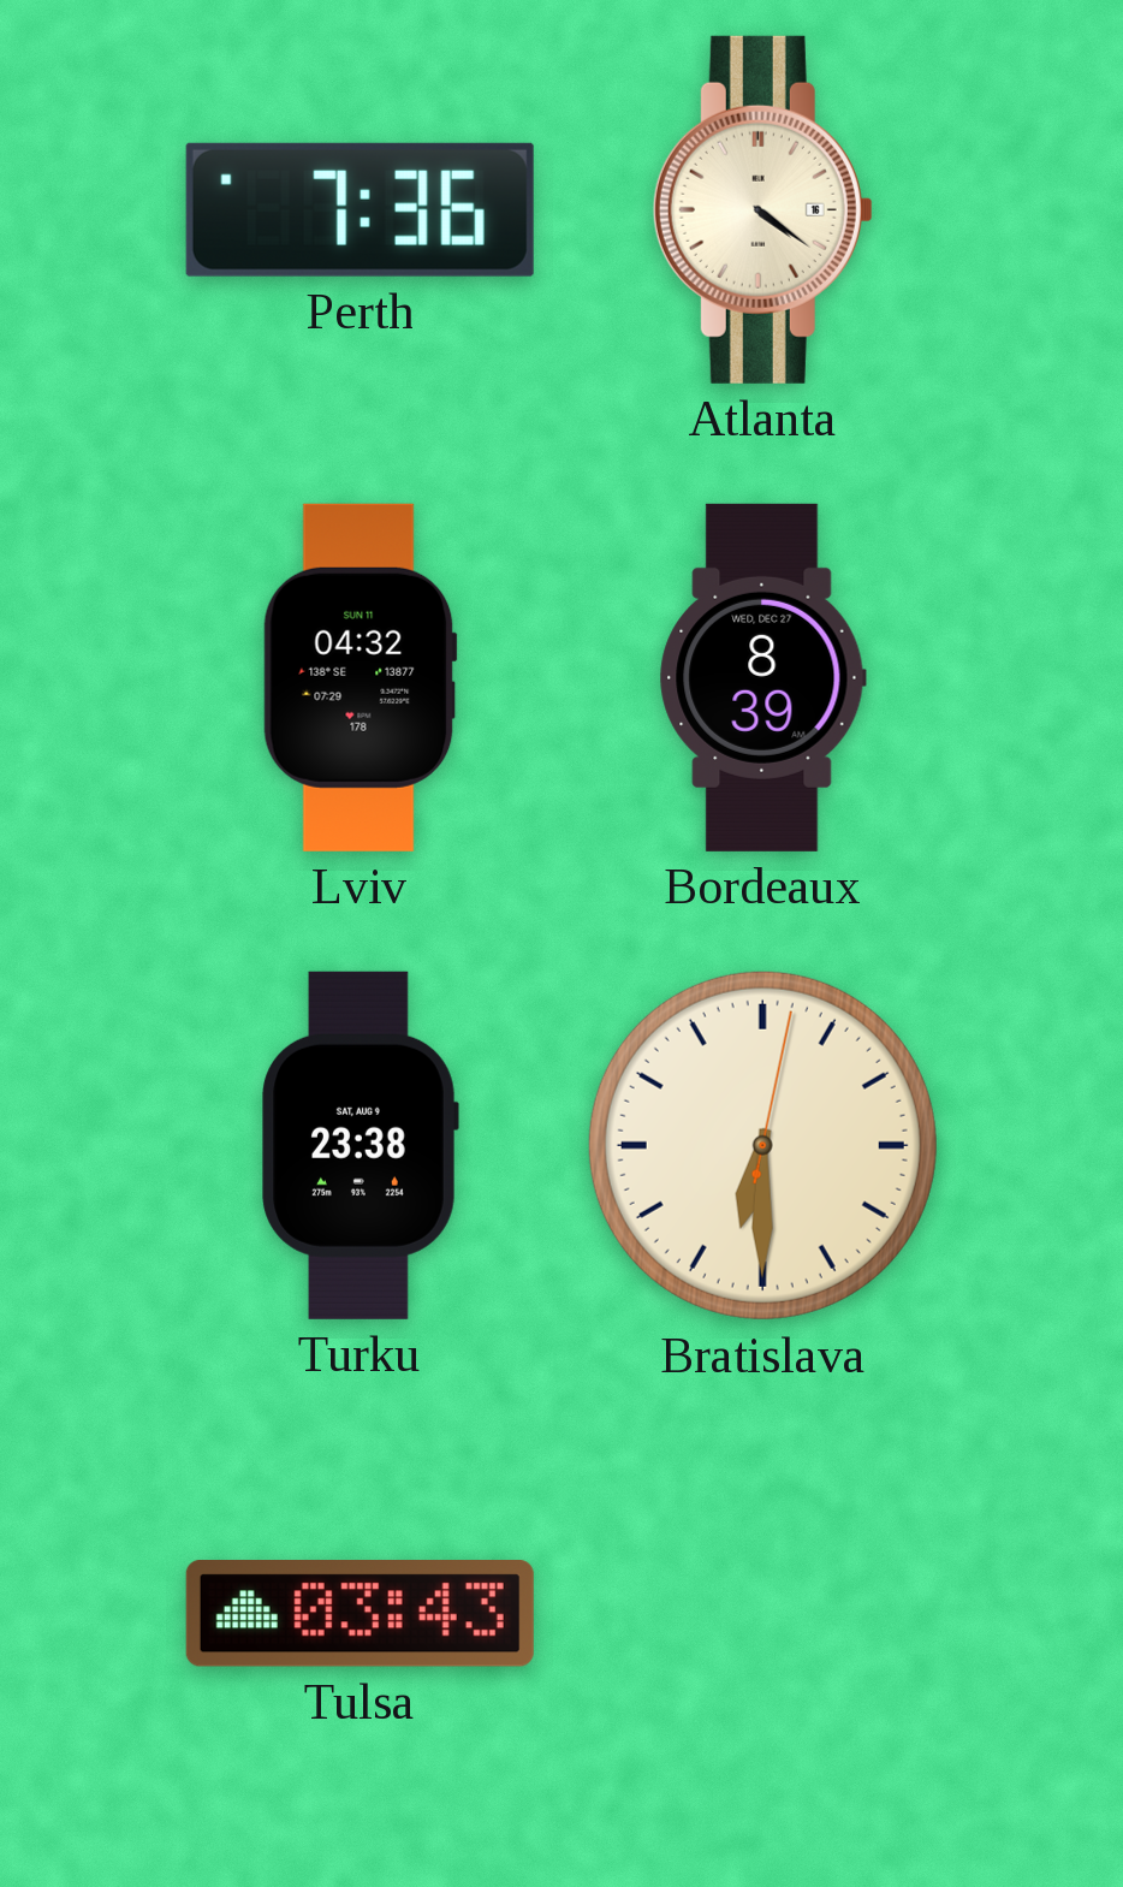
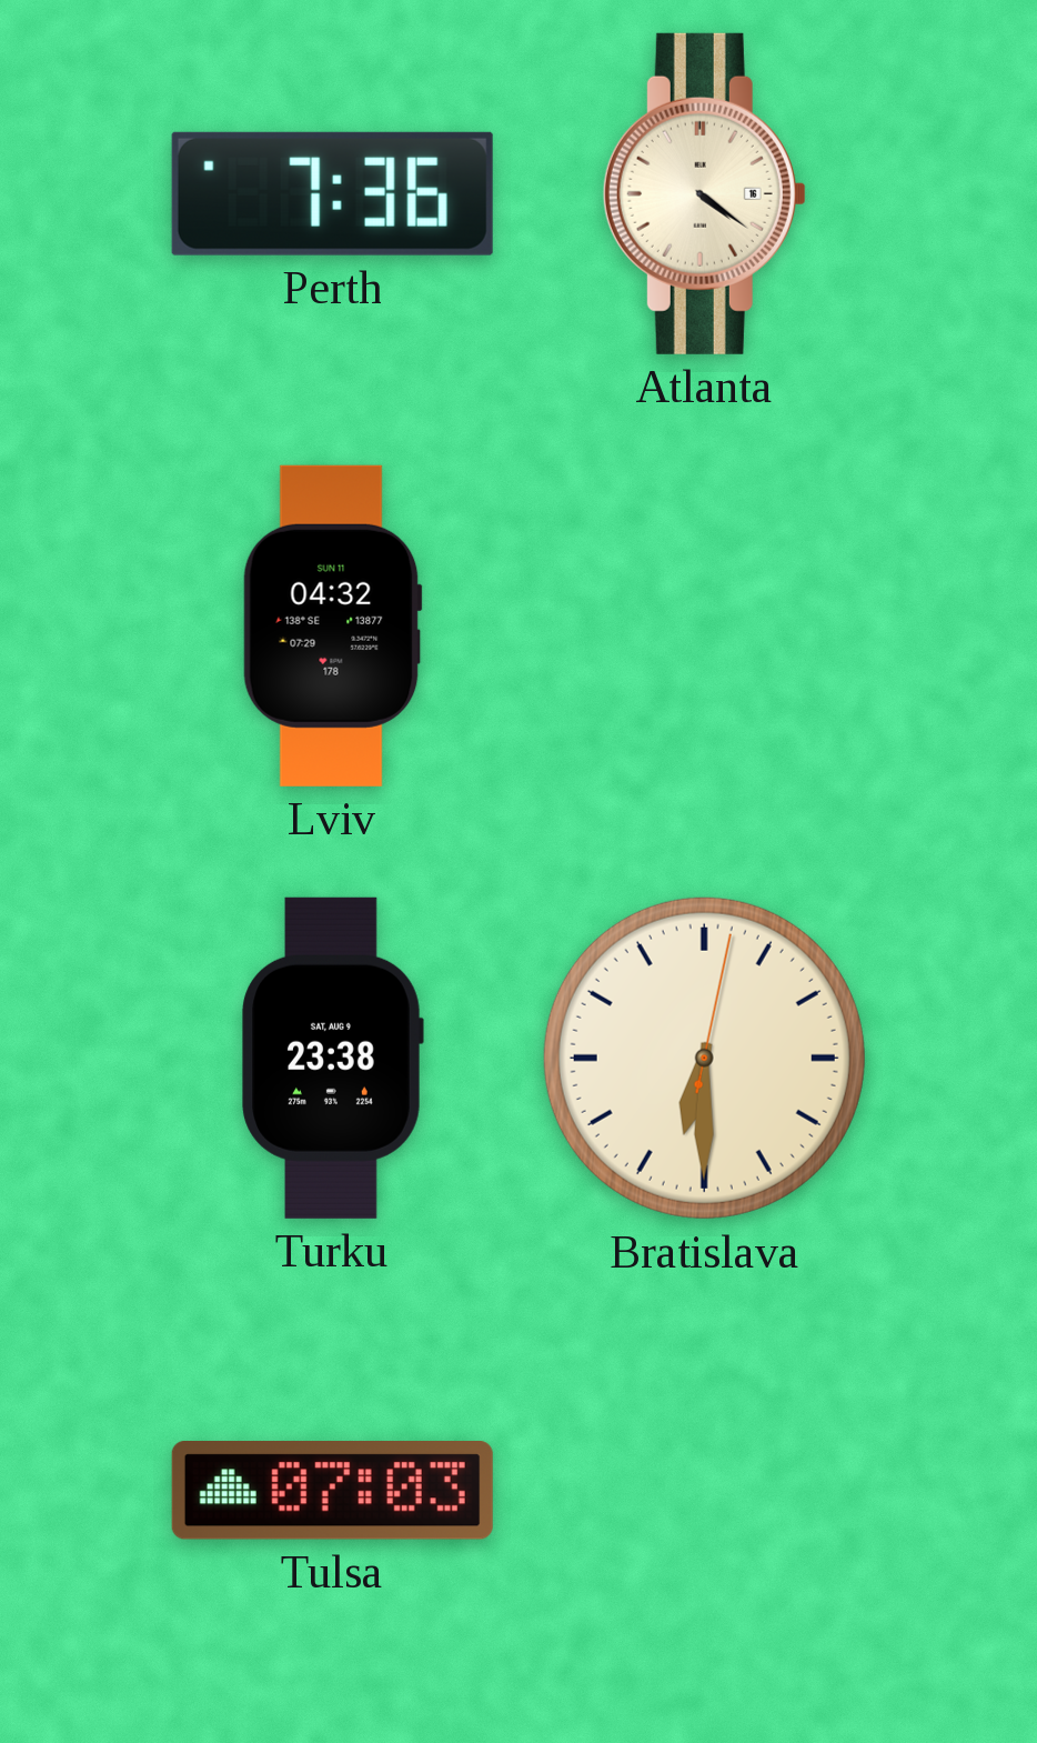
Bordeaux: 8:39 -> none
Tulsa: 03:43 -> 07:03
